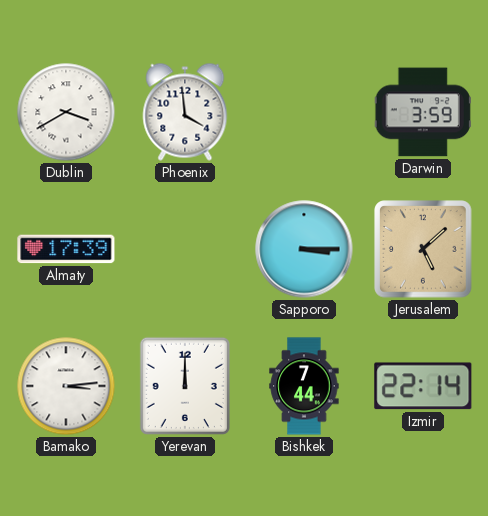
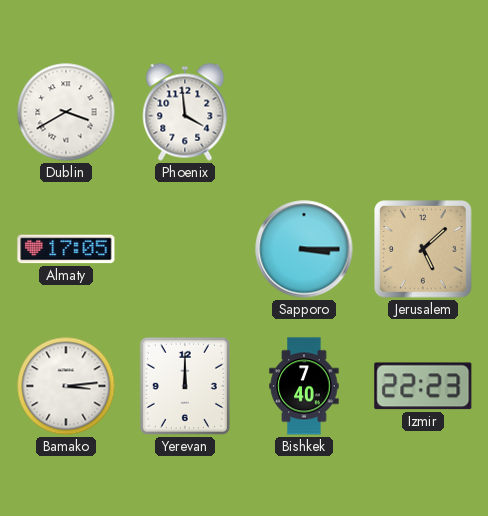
Darwin: 3:59 -> none
Almaty: 17:39 -> 17:05
Bishkek: 7:44 -> 7:40
Izmir: 22:14 -> 22:23
